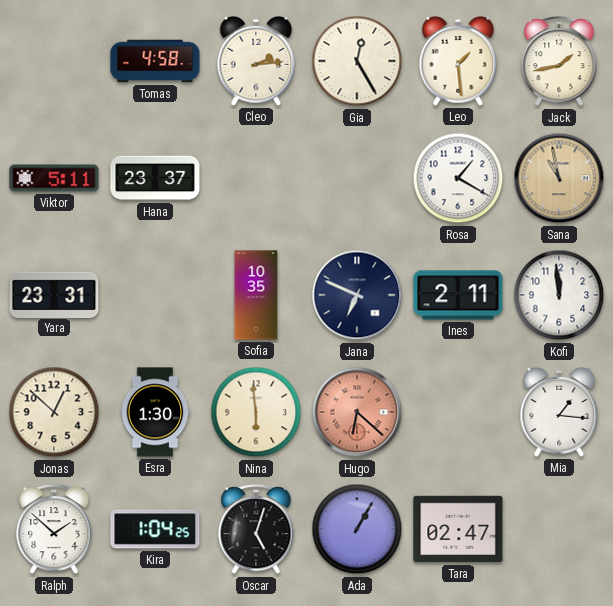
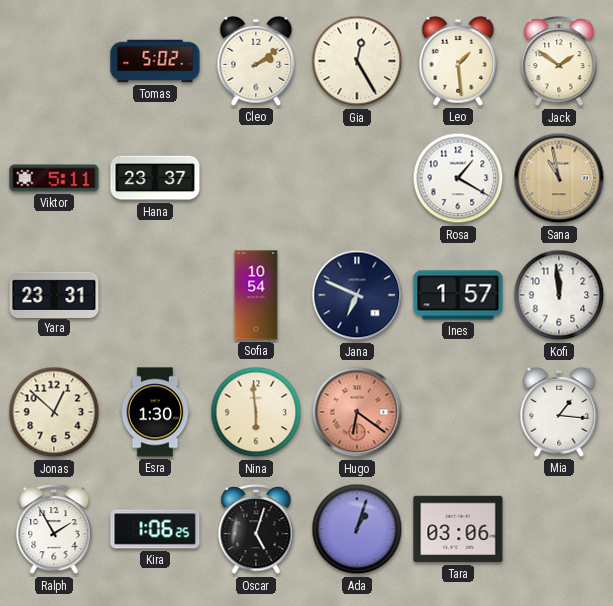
Tomas: 4:58 -> 5:02
Cleo: 2:14 -> 2:09
Jack: 1:43 -> 1:51
Sofia: 10:35 -> 10:54
Ines: 2:11 -> 1:57
Hugo: 6:22 -> 6:21
Ralph: 1:52 -> 1:55
Kira: 1:04 -> 1:06
Ada: 1:05 -> 1:03
Tara: 02:47 -> 03:06
